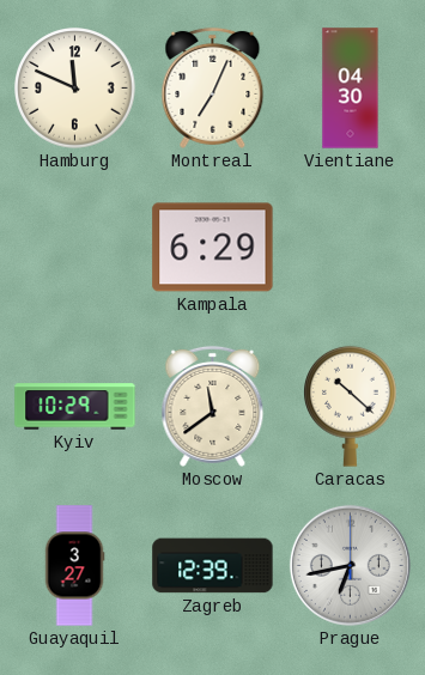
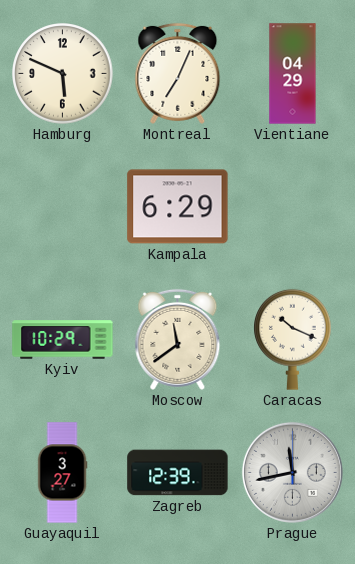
Hamburg: 11:49 -> 5:49
Vientiane: 04:30 -> 04:29
Caracas: 10:22 -> 10:19
Prague: 6:43 -> 11:43
